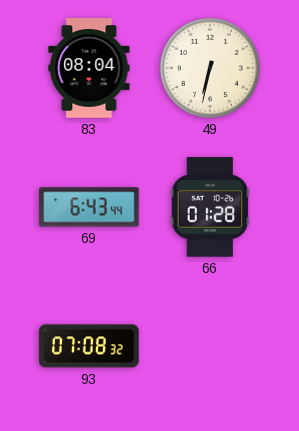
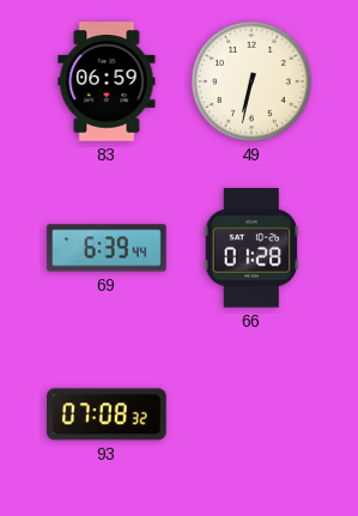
83: 08:04 -> 06:59
69: 6:43 -> 6:39
